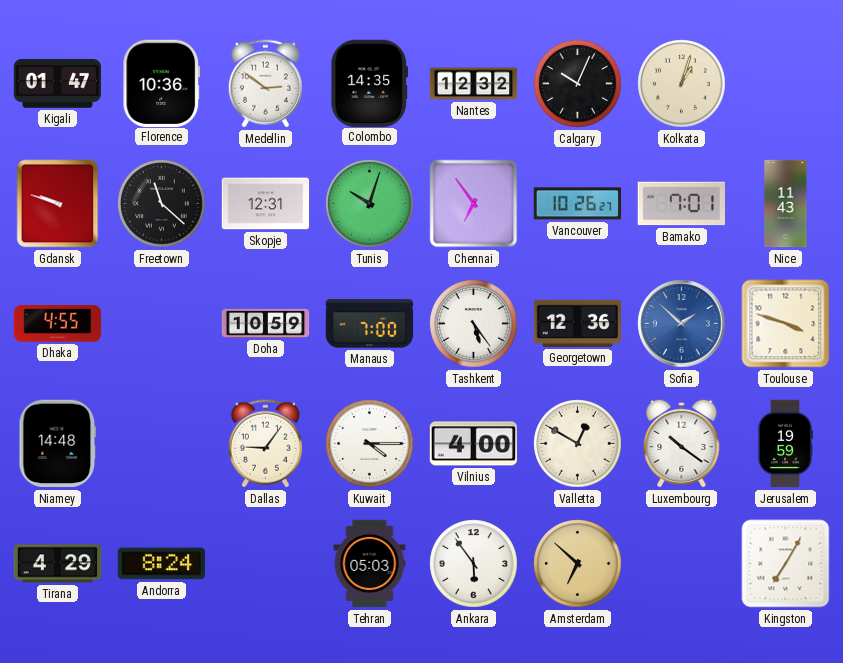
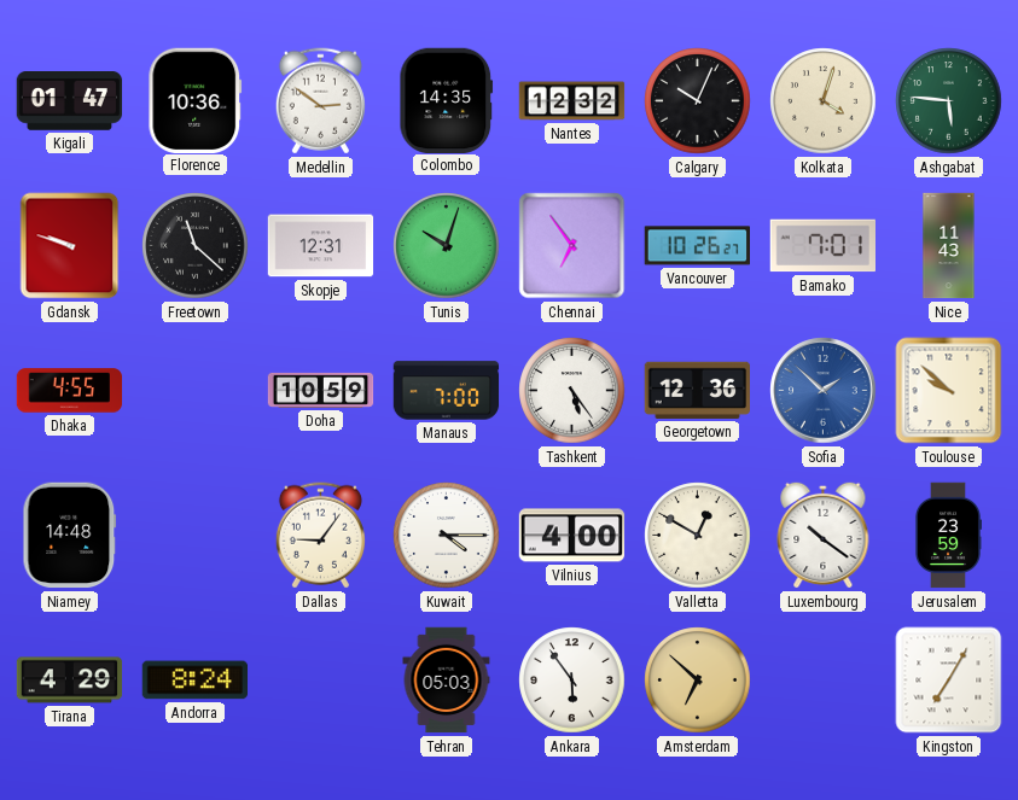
Kolkata: 1:03 -> 4:03
Ashgabat: none -> 5:46
Toulouse: 3:48 -> 9:52
Jerusalem: 19:59 -> 23:59
